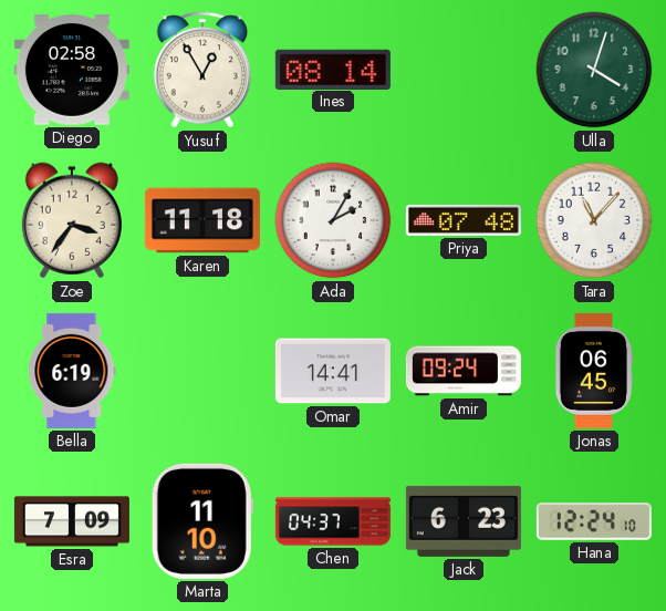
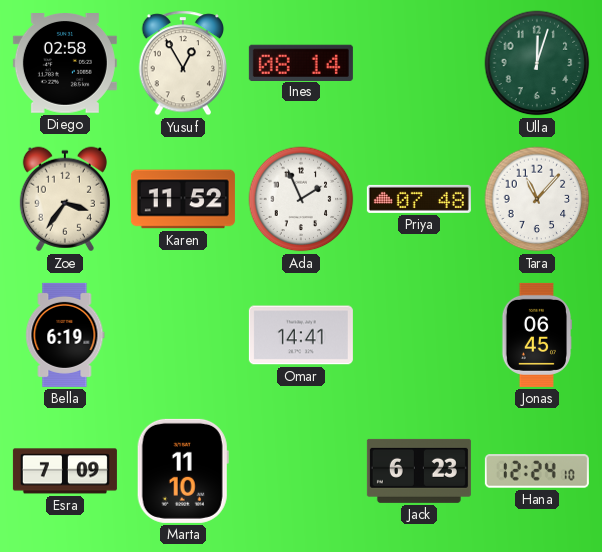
Ulla: 4:03 -> 12:03
Karen: 11:18 -> 11:52
Ada: 2:05 -> 1:56
Amir: 09:24 -> none
Chen: 04:37 -> none
